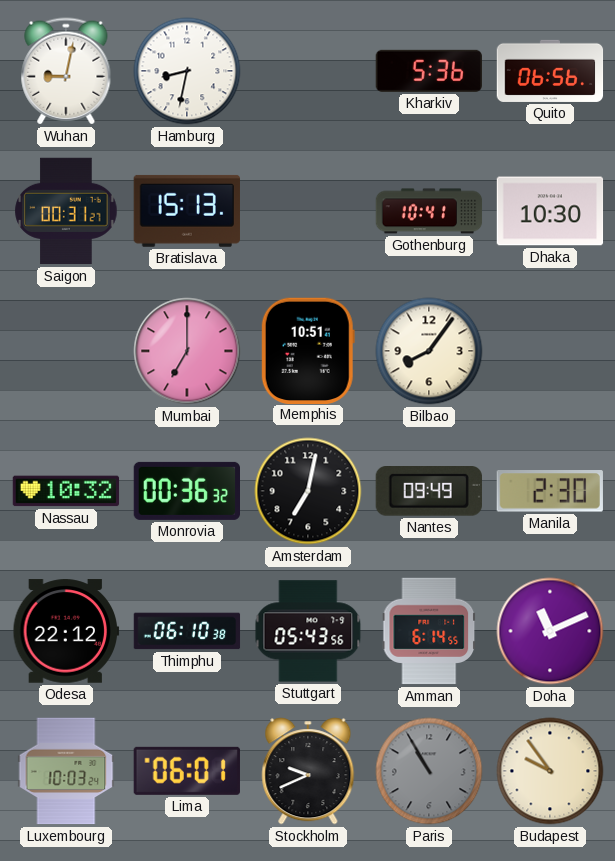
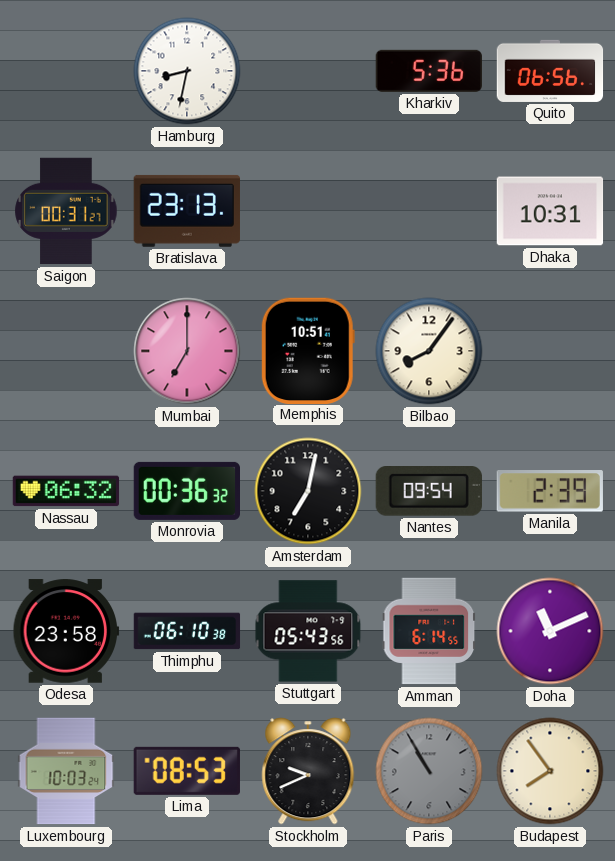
Wuhan: 9:02 -> none
Bratislava: 15:13 -> 23:13
Gothenburg: 10:41 -> none
Dhaka: 10:30 -> 10:31
Nassau: 10:32 -> 06:32
Nantes: 09:49 -> 09:54
Manila: 2:30 -> 2:39
Odesa: 22:12 -> 23:58
Lima: 06:01 -> 08:53
Budapest: 9:54 -> 7:54
